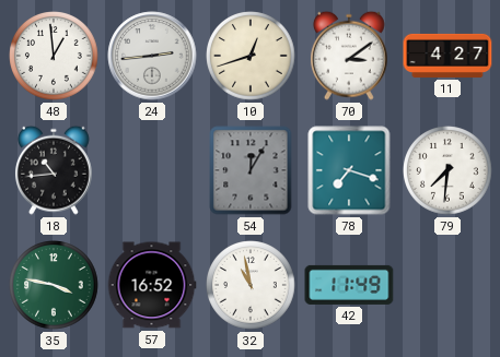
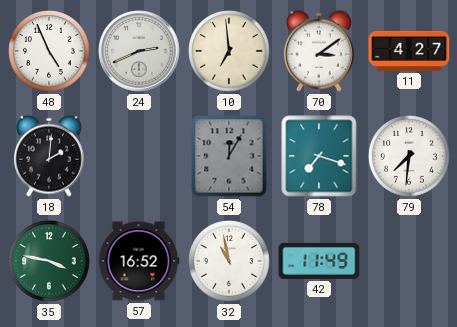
48: 12:59 -> 4:56
24: 2:44 -> 2:41
10: 12:42 -> 6:59
18: 10:44 -> 2:01
